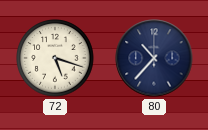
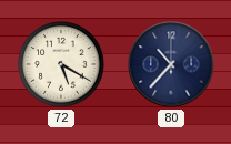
72: 5:18 -> 5:20
